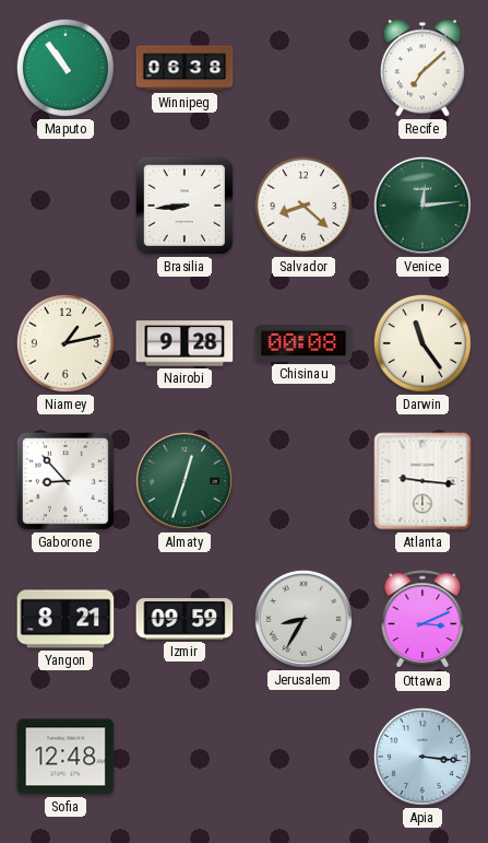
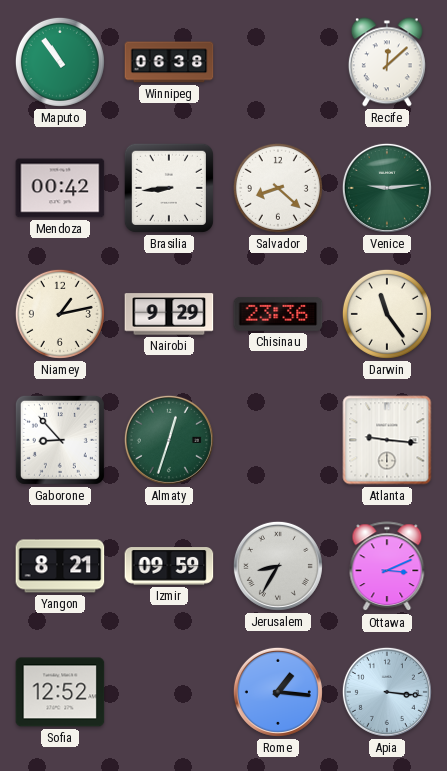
Recife: 7:08 -> 12:08
Mendoza: none -> 00:42
Venice: 12:14 -> 9:14
Nairobi: 9:28 -> 9:29
Chisinau: 00:08 -> 23:36
Sofia: 12:48 -> 12:52
Rome: none -> 1:16
